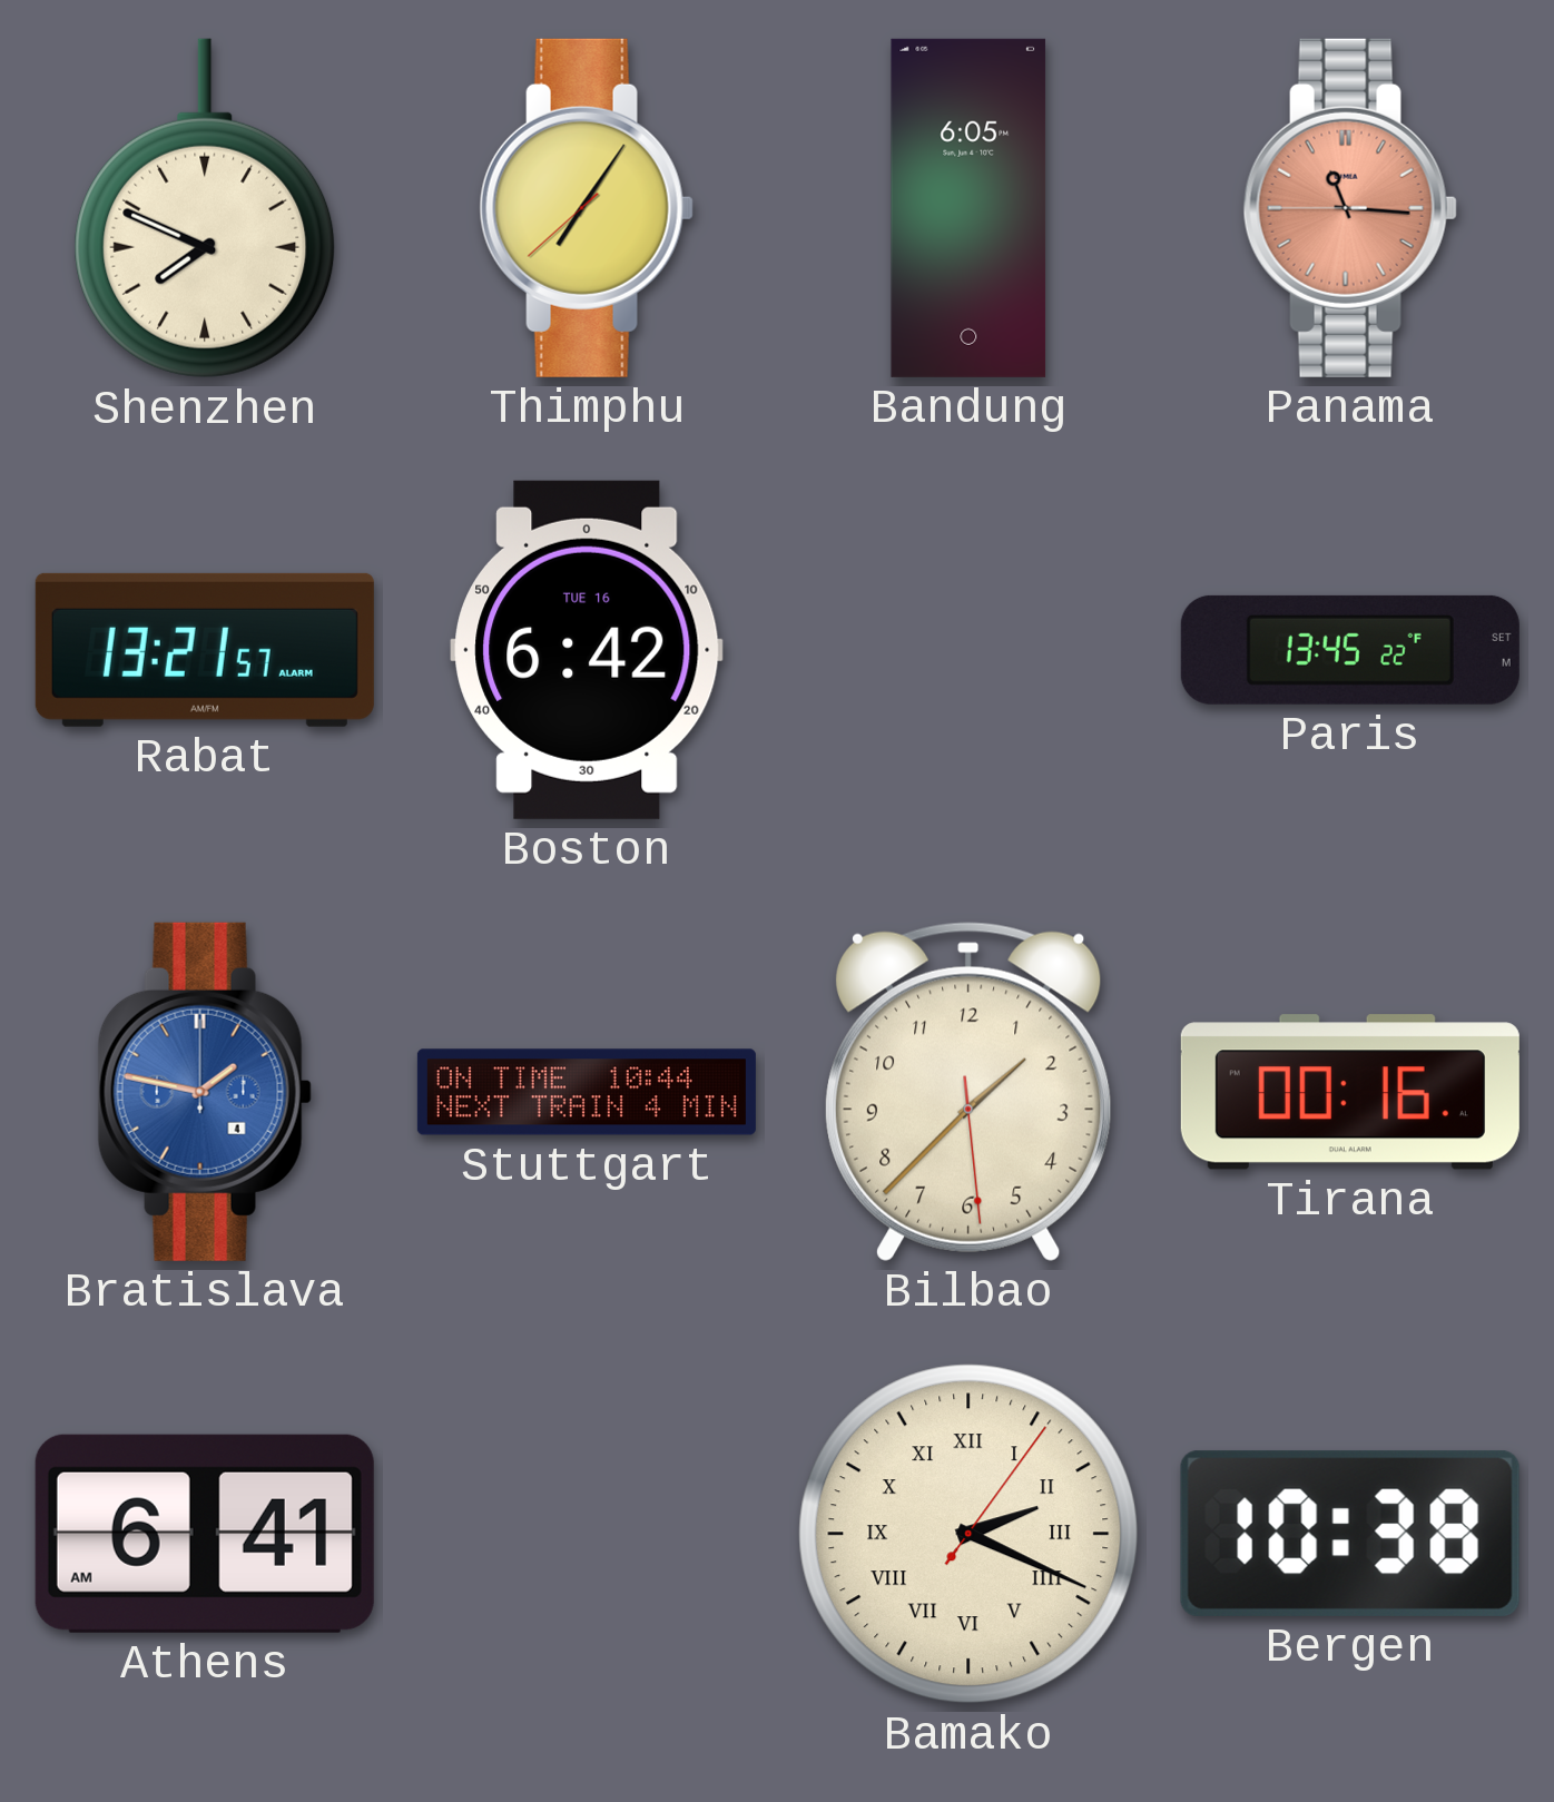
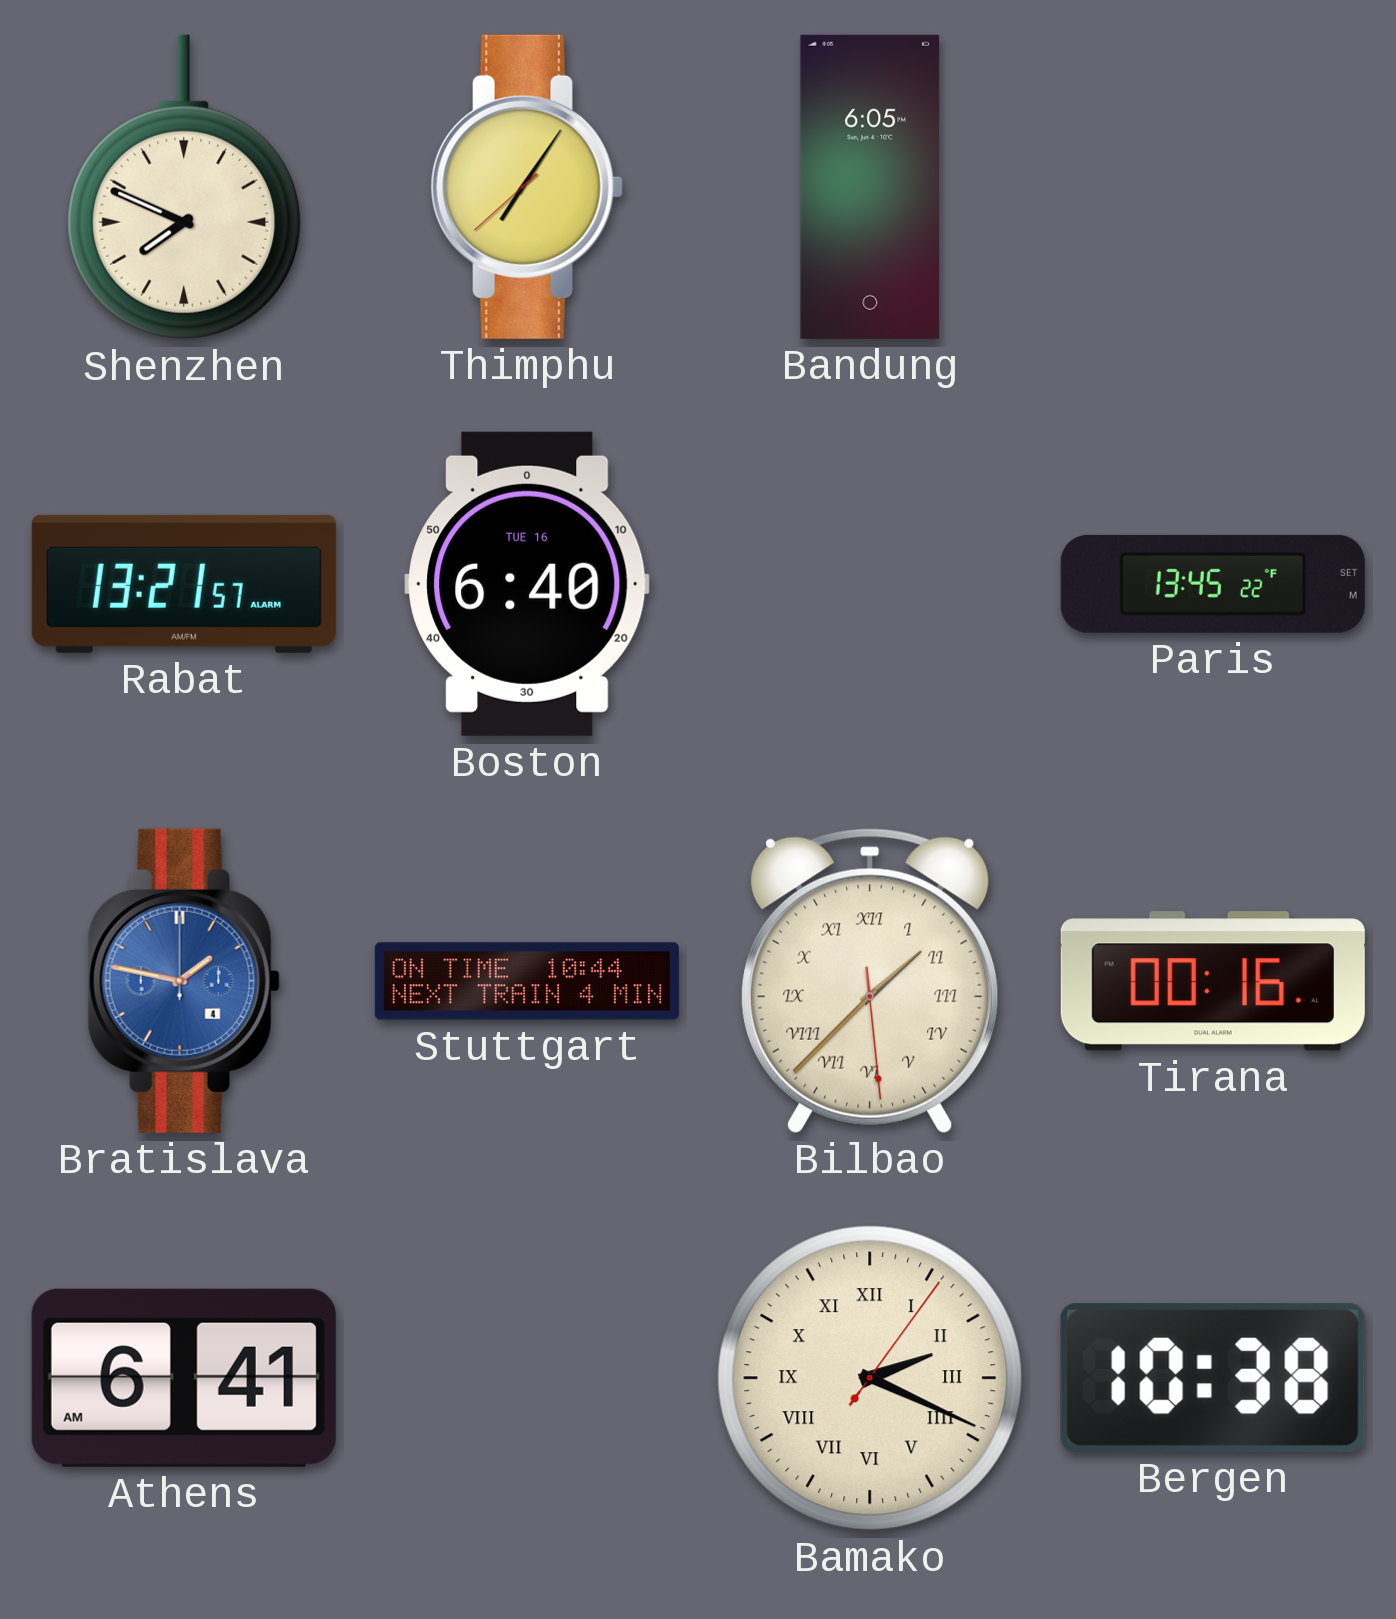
Panama: 11:15 -> none
Boston: 6:42 -> 6:40
Bilbao numerals: Arabic -> Roman
